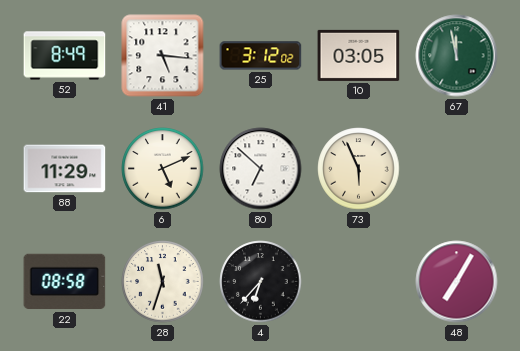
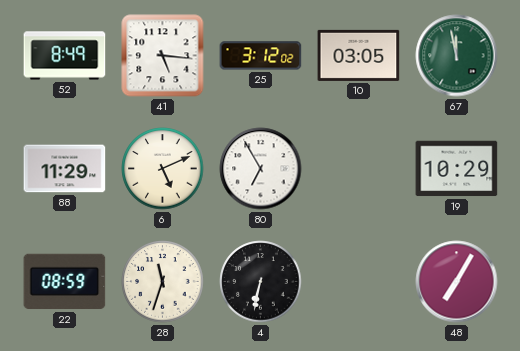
80: 6:52 -> 6:55
73: 5:56 -> none
19: none -> 10:29
22: 08:58 -> 08:59
4: 6:37 -> 6:32
